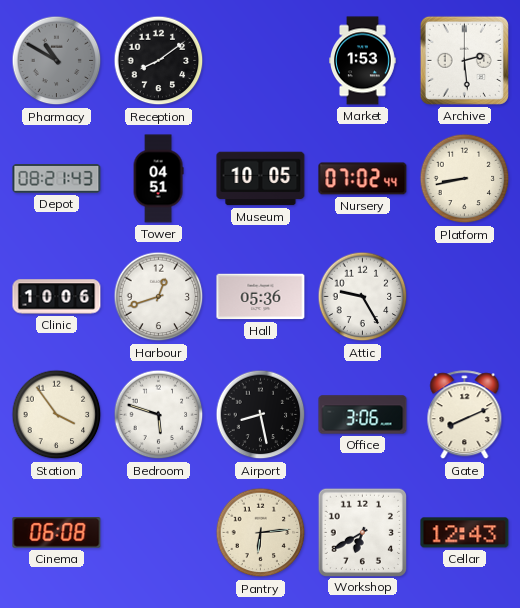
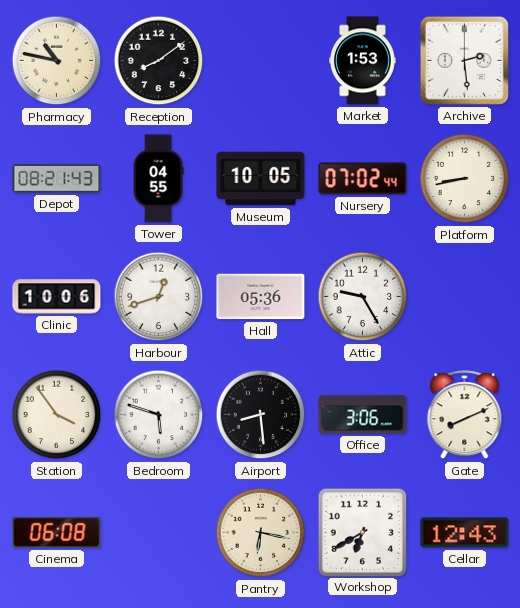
Pharmacy: 10:50 -> 10:47
Pharmacy dial: grey -> cream
Tower: 04:51 -> 04:55
Airport: 8:28 -> 8:29
Pantry: 6:14 -> 6:17
